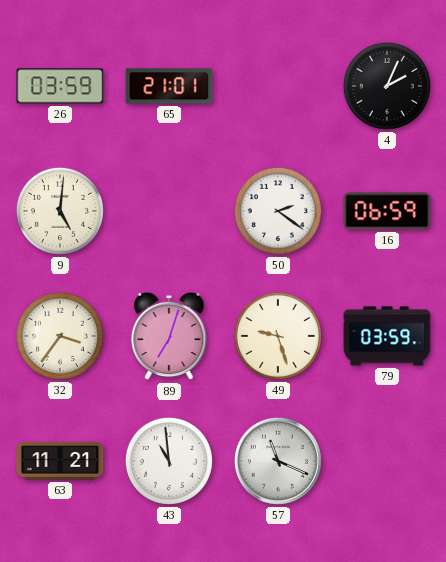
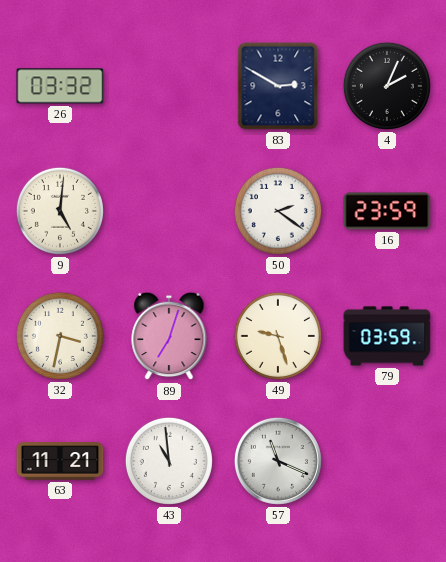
26: 03:59 -> 03:32
65: 21:01 -> none
83: none -> 2:50
16: 06:59 -> 23:59
32: 3:36 -> 3:32
